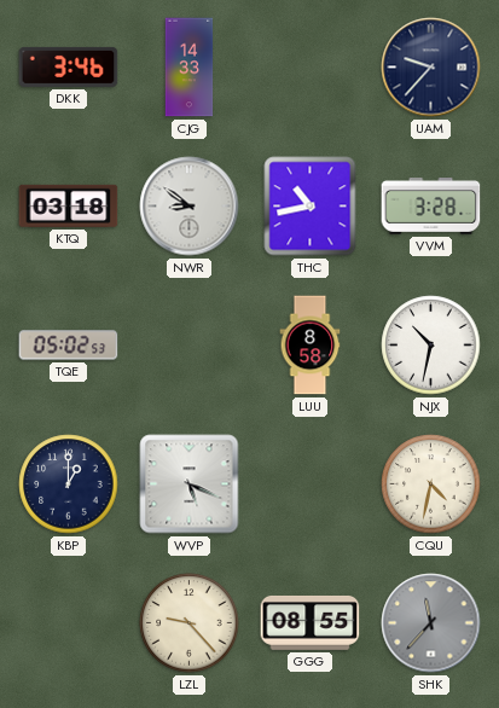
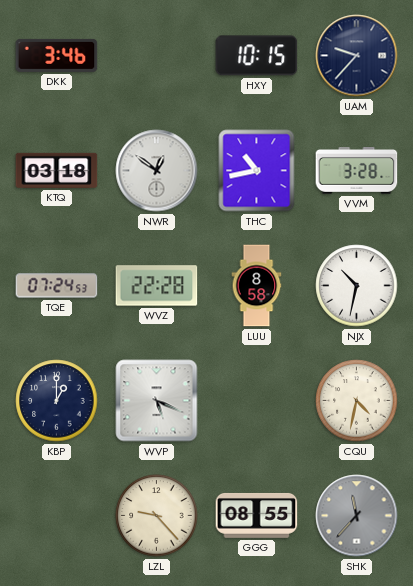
CJG: 14:33 -> none
HXY: none -> 10:15
NWR: 8:51 -> 12:51
TQE: 05:02 -> 07:24
WVZ: none -> 22:28
